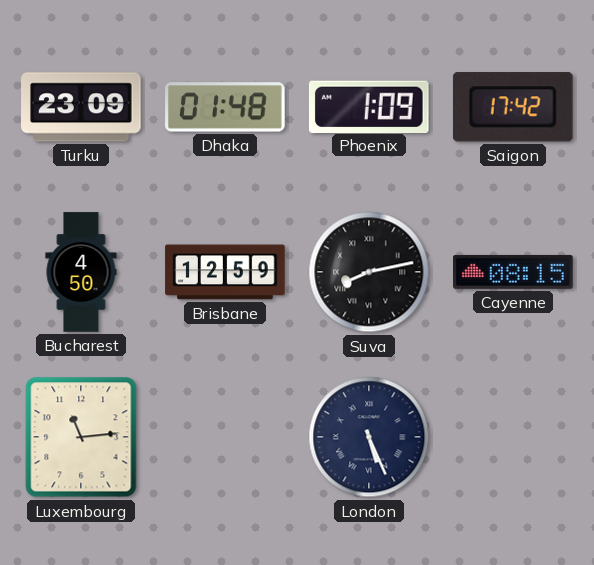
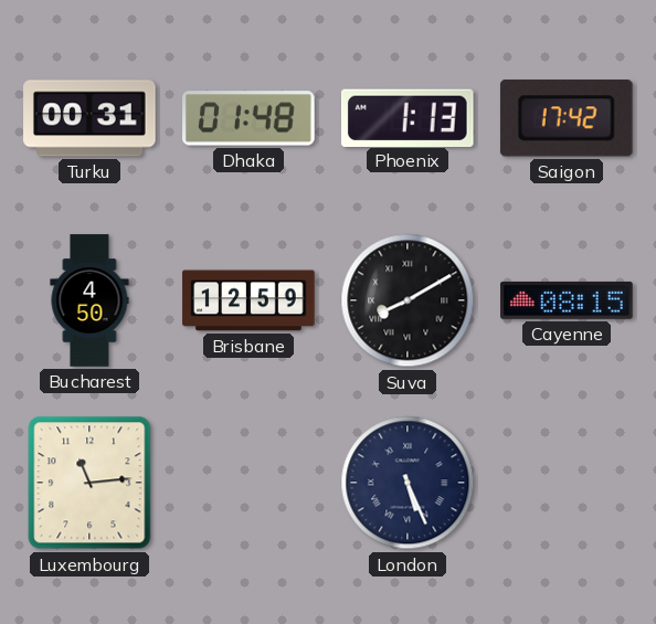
Turku: 23:09 -> 00:31
Phoenix: 1:09 -> 1:13
Suva: 8:13 -> 8:10
